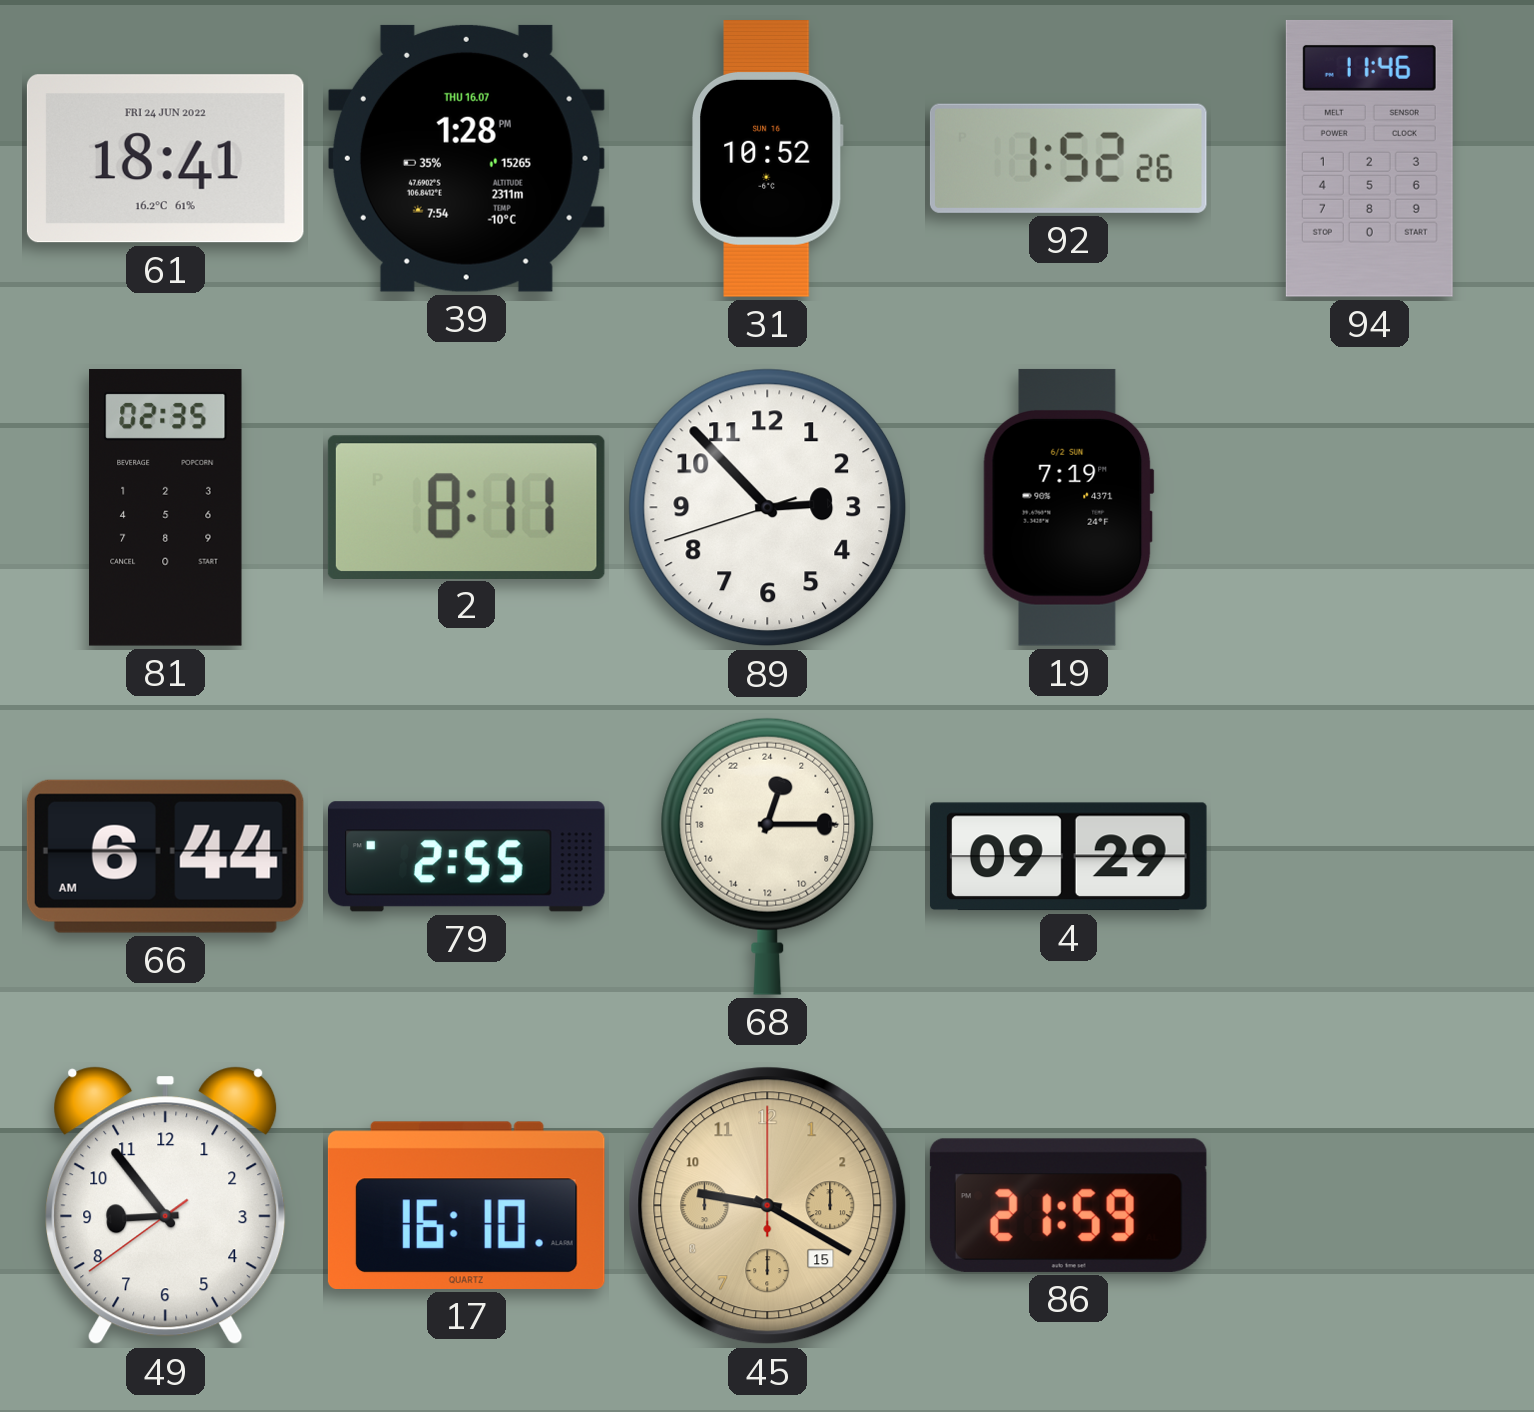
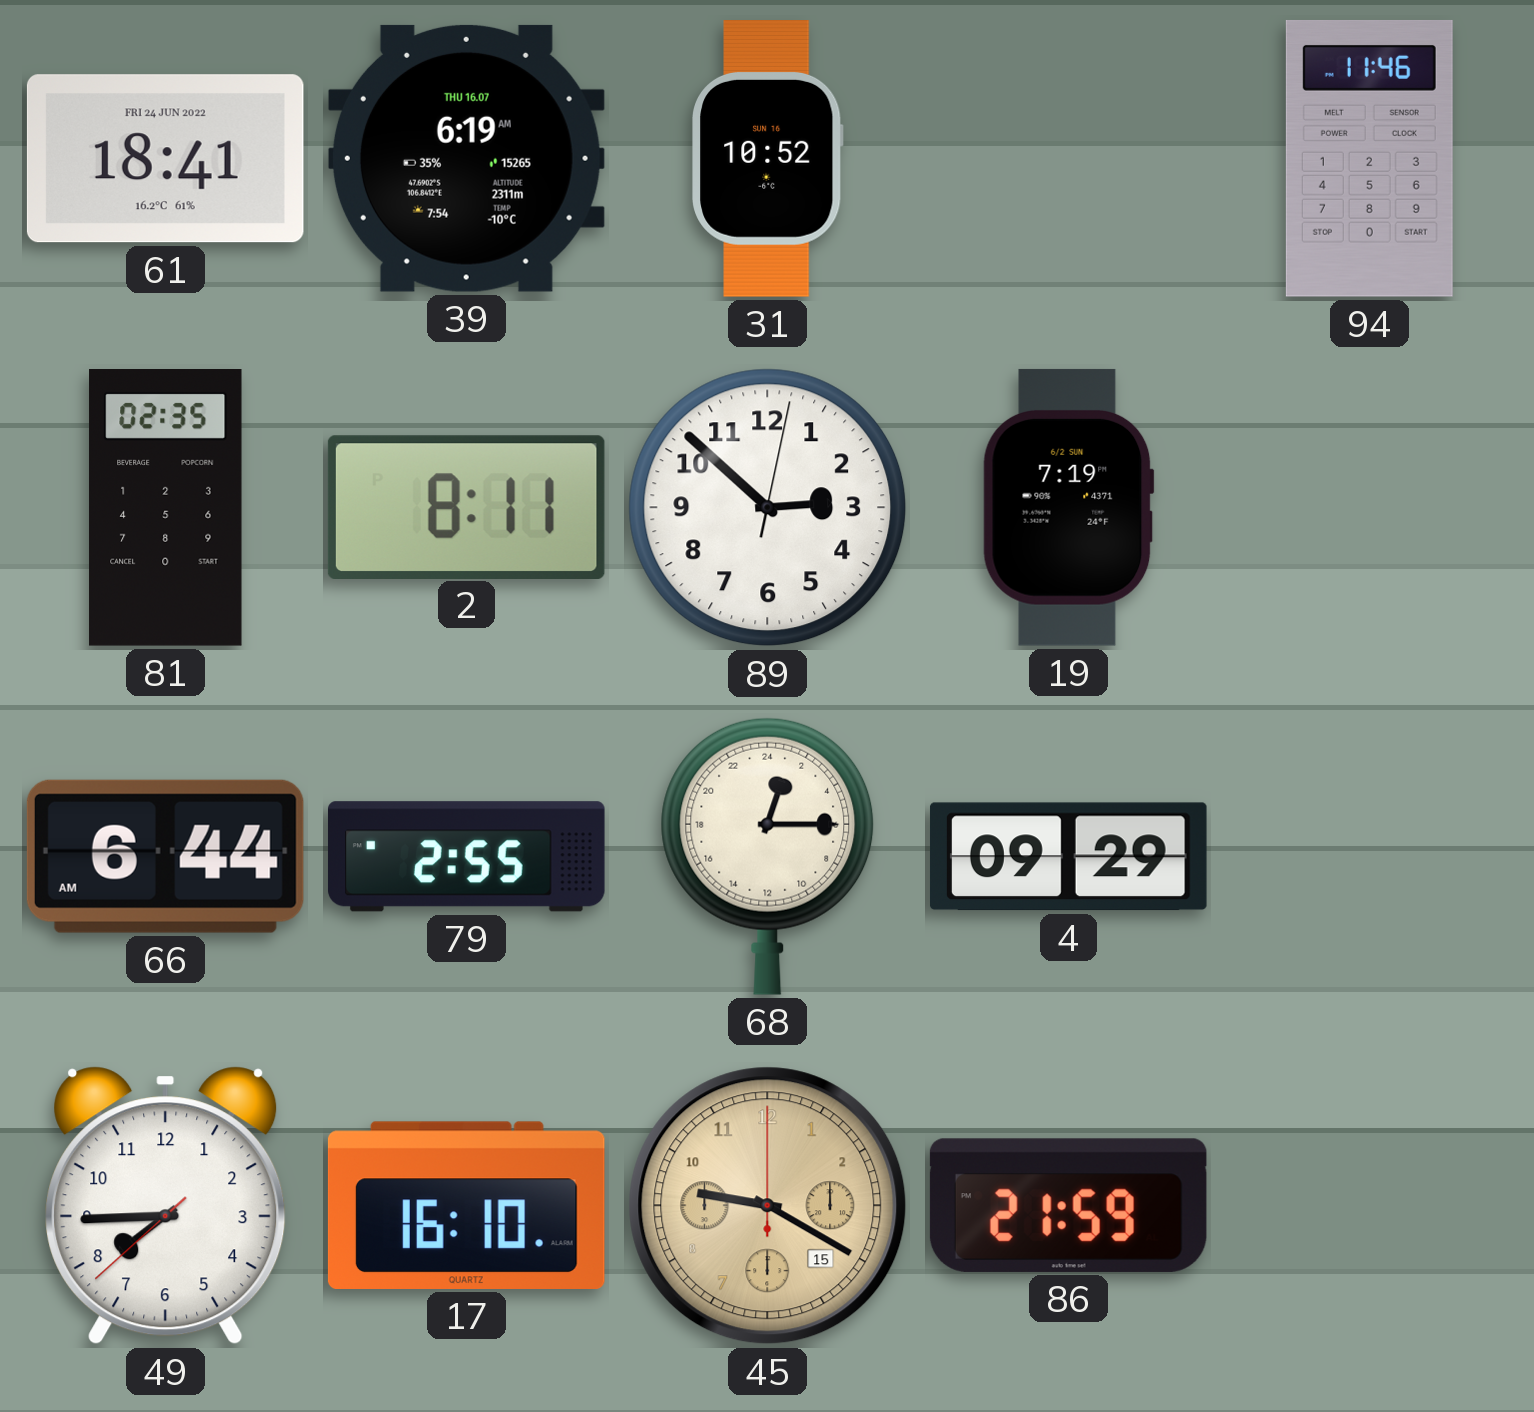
39: 1:28 -> 6:19
92: 1:52 -> none
89: 2:52:42 -> 2:52:02
49: 8:53 -> 7:44
